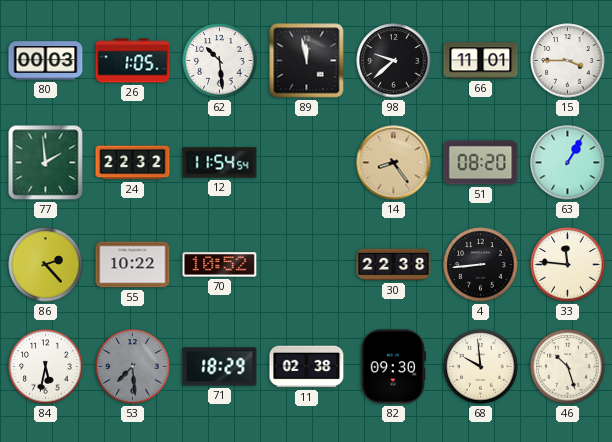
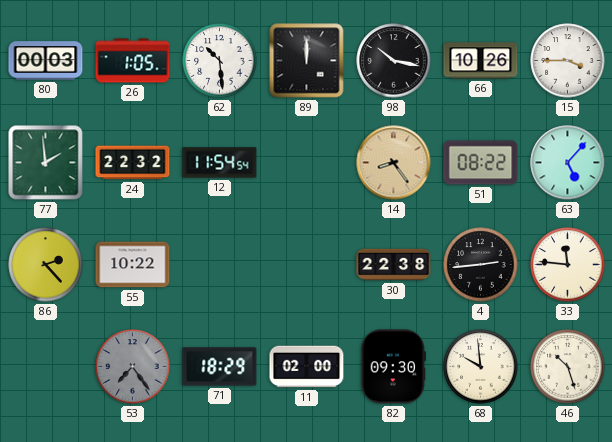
89: 11:58 -> 12:00
98: 9:38 -> 10:17
66: 11:01 -> 10:26
51: 08:20 -> 08:22
63: 1:05 -> 5:07
70: 10:52 -> none
4: 8:44 -> 2:44
84: 5:32 -> none
53: 7:29 -> 7:24
11: 02:38 -> 02:00
